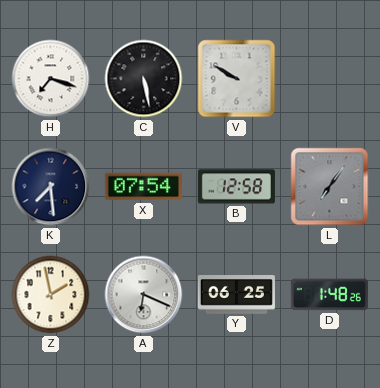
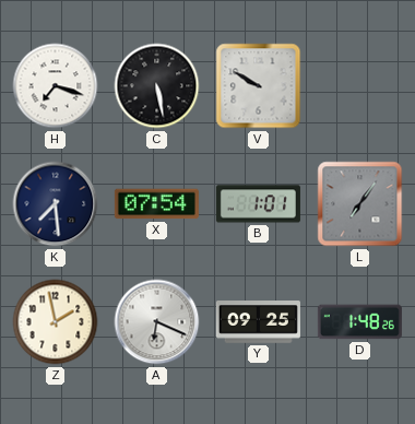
B: 12:58 -> 1:01
Y: 06:25 -> 09:25
